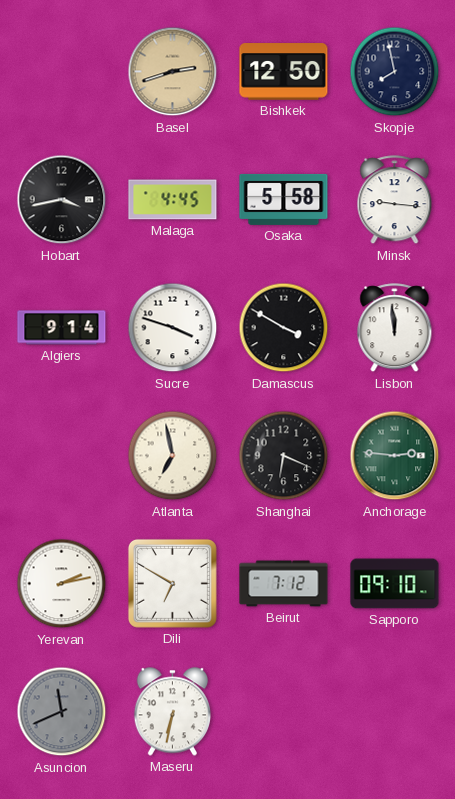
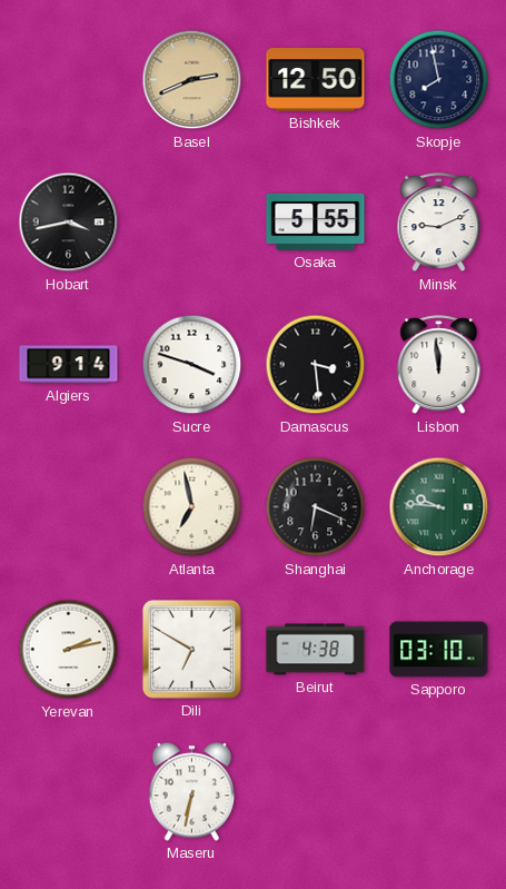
Basel: 2:42 -> 2:41
Malaga: 4:45 -> none
Osaka: 5:58 -> 5:55
Minsk: 9:16 -> 9:11
Damascus: 3:50 -> 3:29
Anchorage: 2:46 -> 9:46
Beirut: 7:12 -> 4:38
Sapporo: 09:10 -> 03:10
Asuncion: 11:41 -> none
